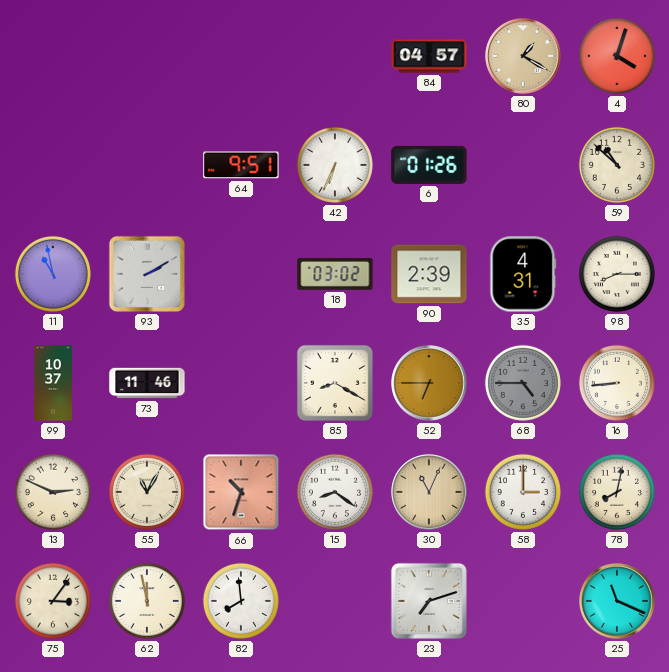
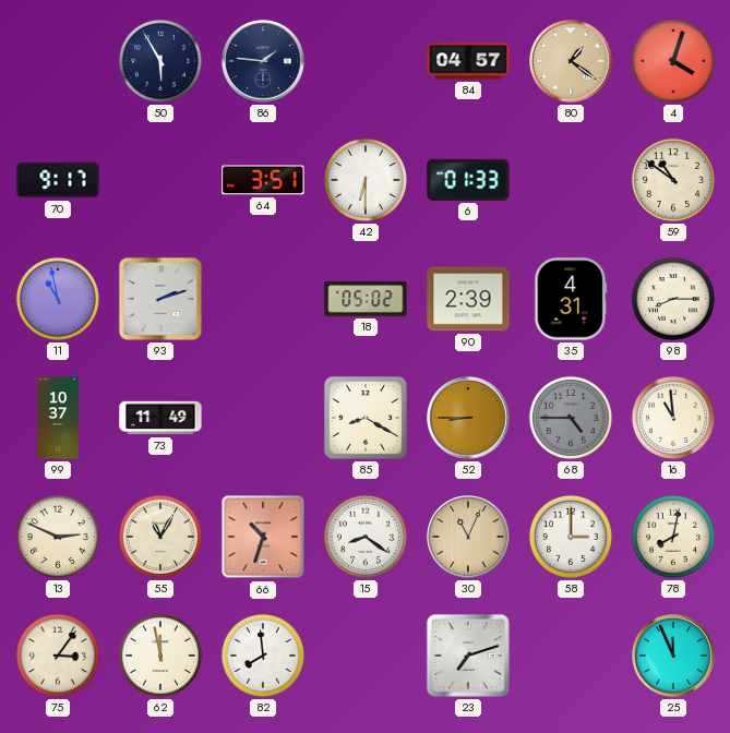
50: none -> 5:55
86: none -> 1:46
80: 1:20 -> 1:21
70: none -> 9:17
64: 9:51 -> 3:51
42: 6:34 -> 6:30
6: 01:26 -> 01:33
59: 10:52 -> 10:51
93: 2:10 -> 2:12
18: 03:02 -> 05:02
73: 11:46 -> 11:49
52: 6:45 -> 8:45
16: 8:44 -> 10:59
25: 11:19 -> 11:56
